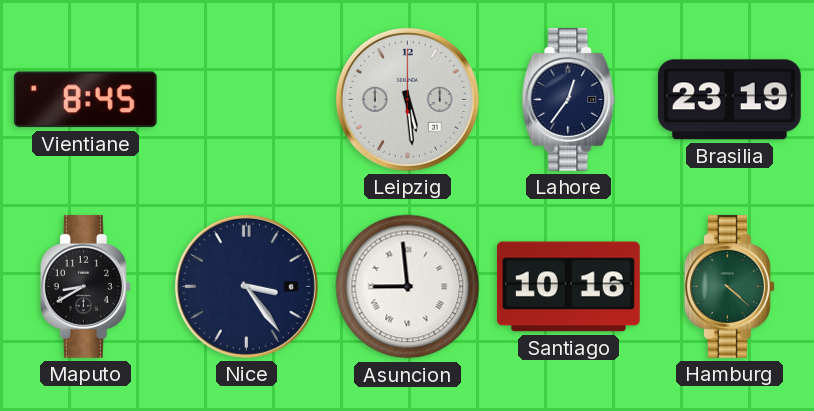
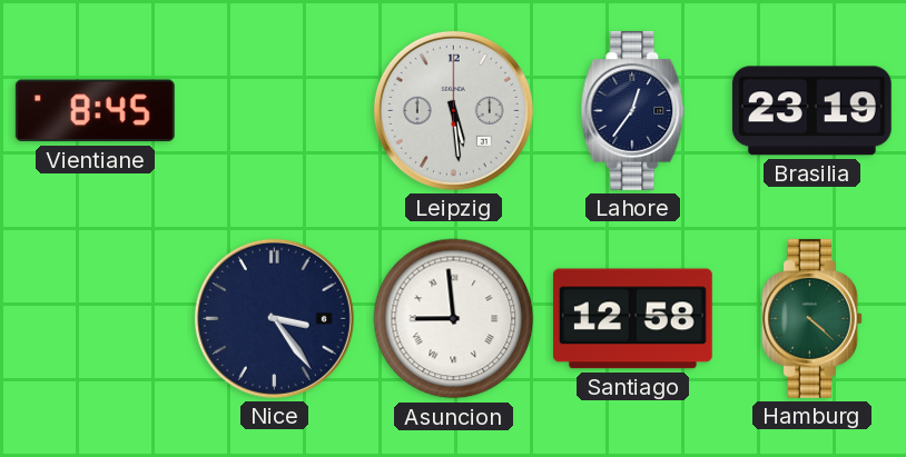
Maputo: 8:40 -> none
Santiago: 10:16 -> 12:58
